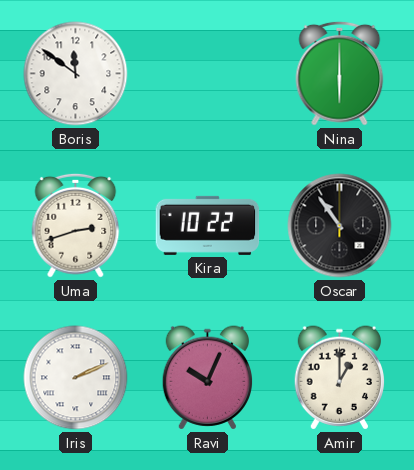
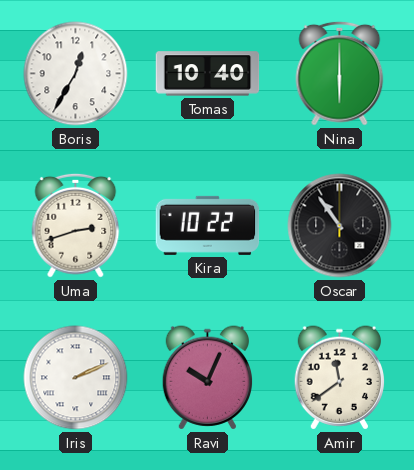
Boris: 11:51 -> 12:35
Tomas: none -> 10:40
Amir: 1:00 -> 11:39
